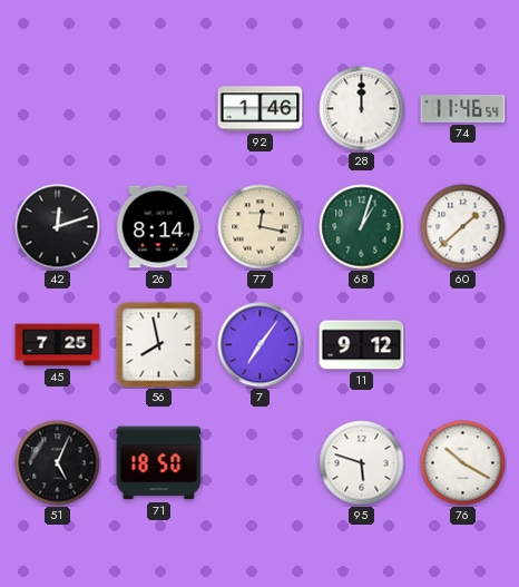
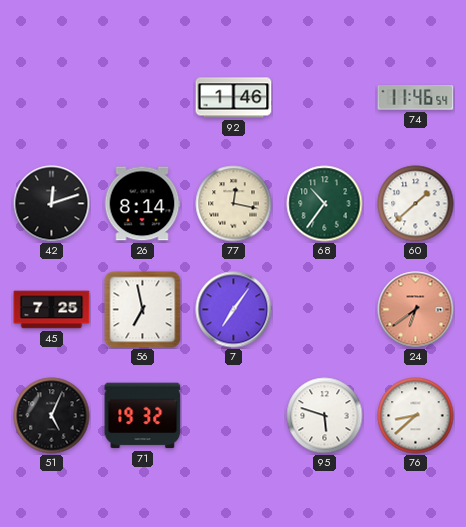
28: 12:00 -> none
68: 1:03 -> 10:36
56: 7:58 -> 6:58
11: 9:12 -> none
24: none -> 6:39
71: 18:50 -> 19:32
76: 10:20 -> 8:38
